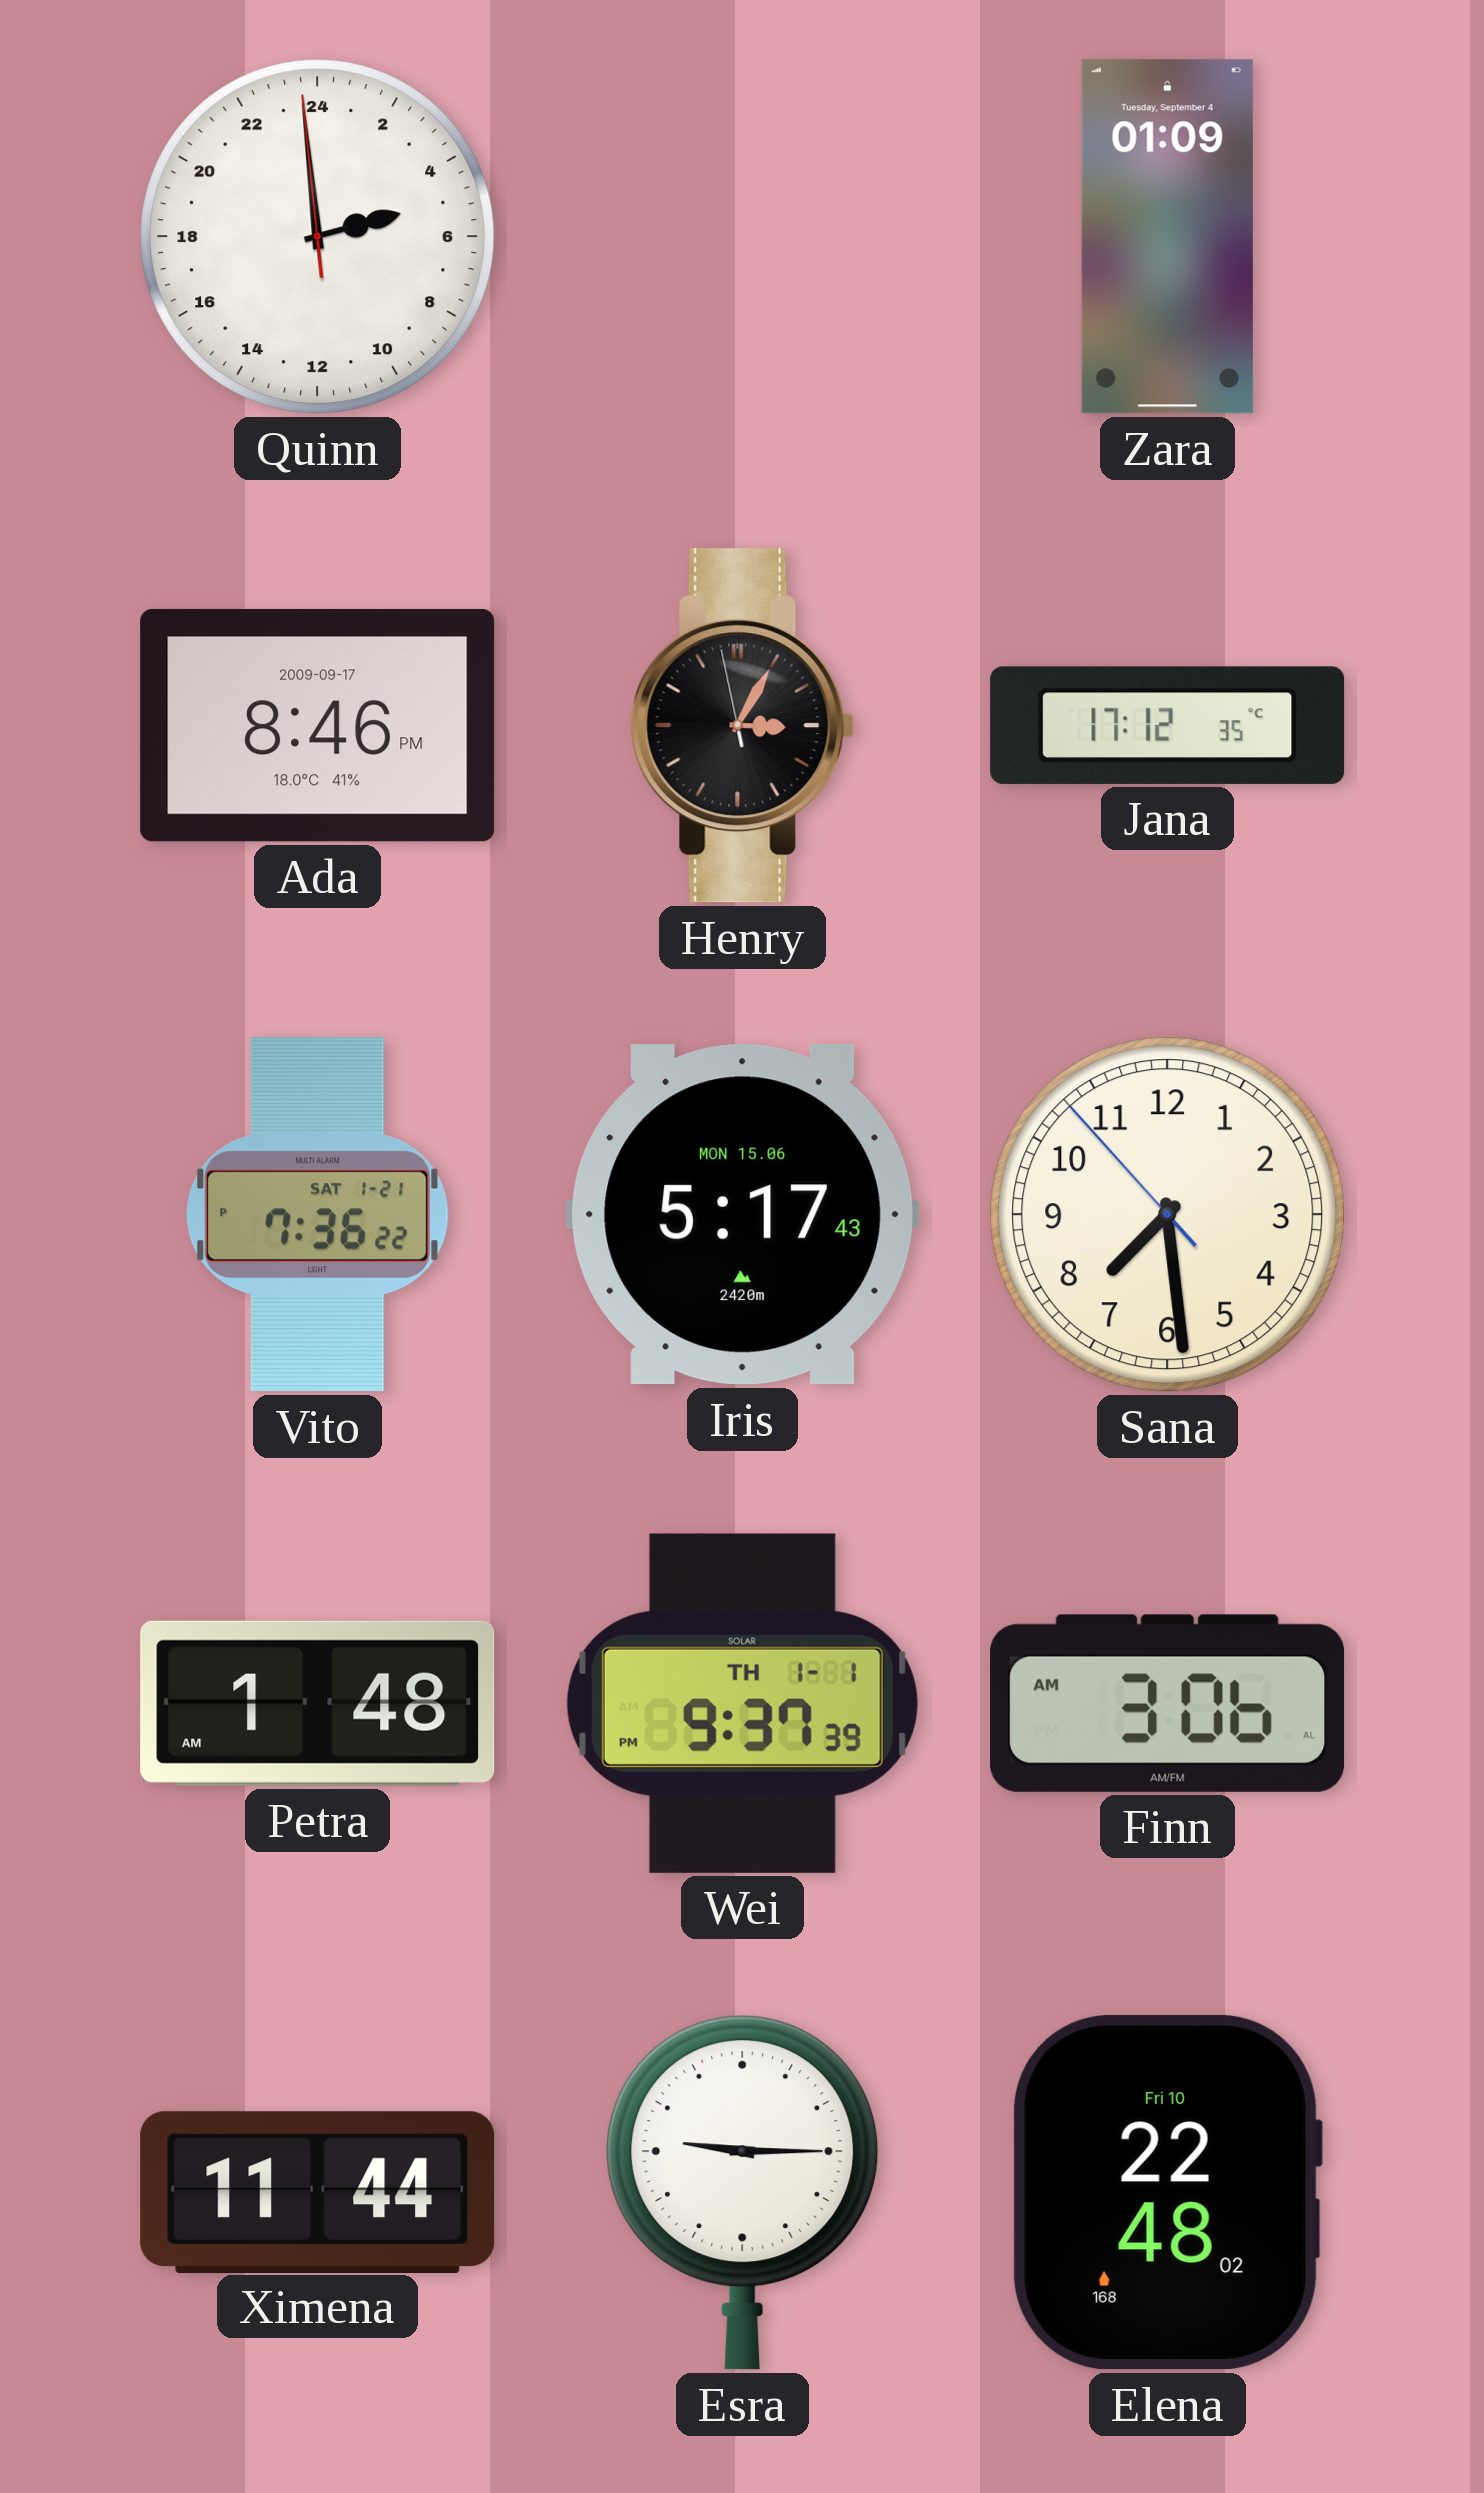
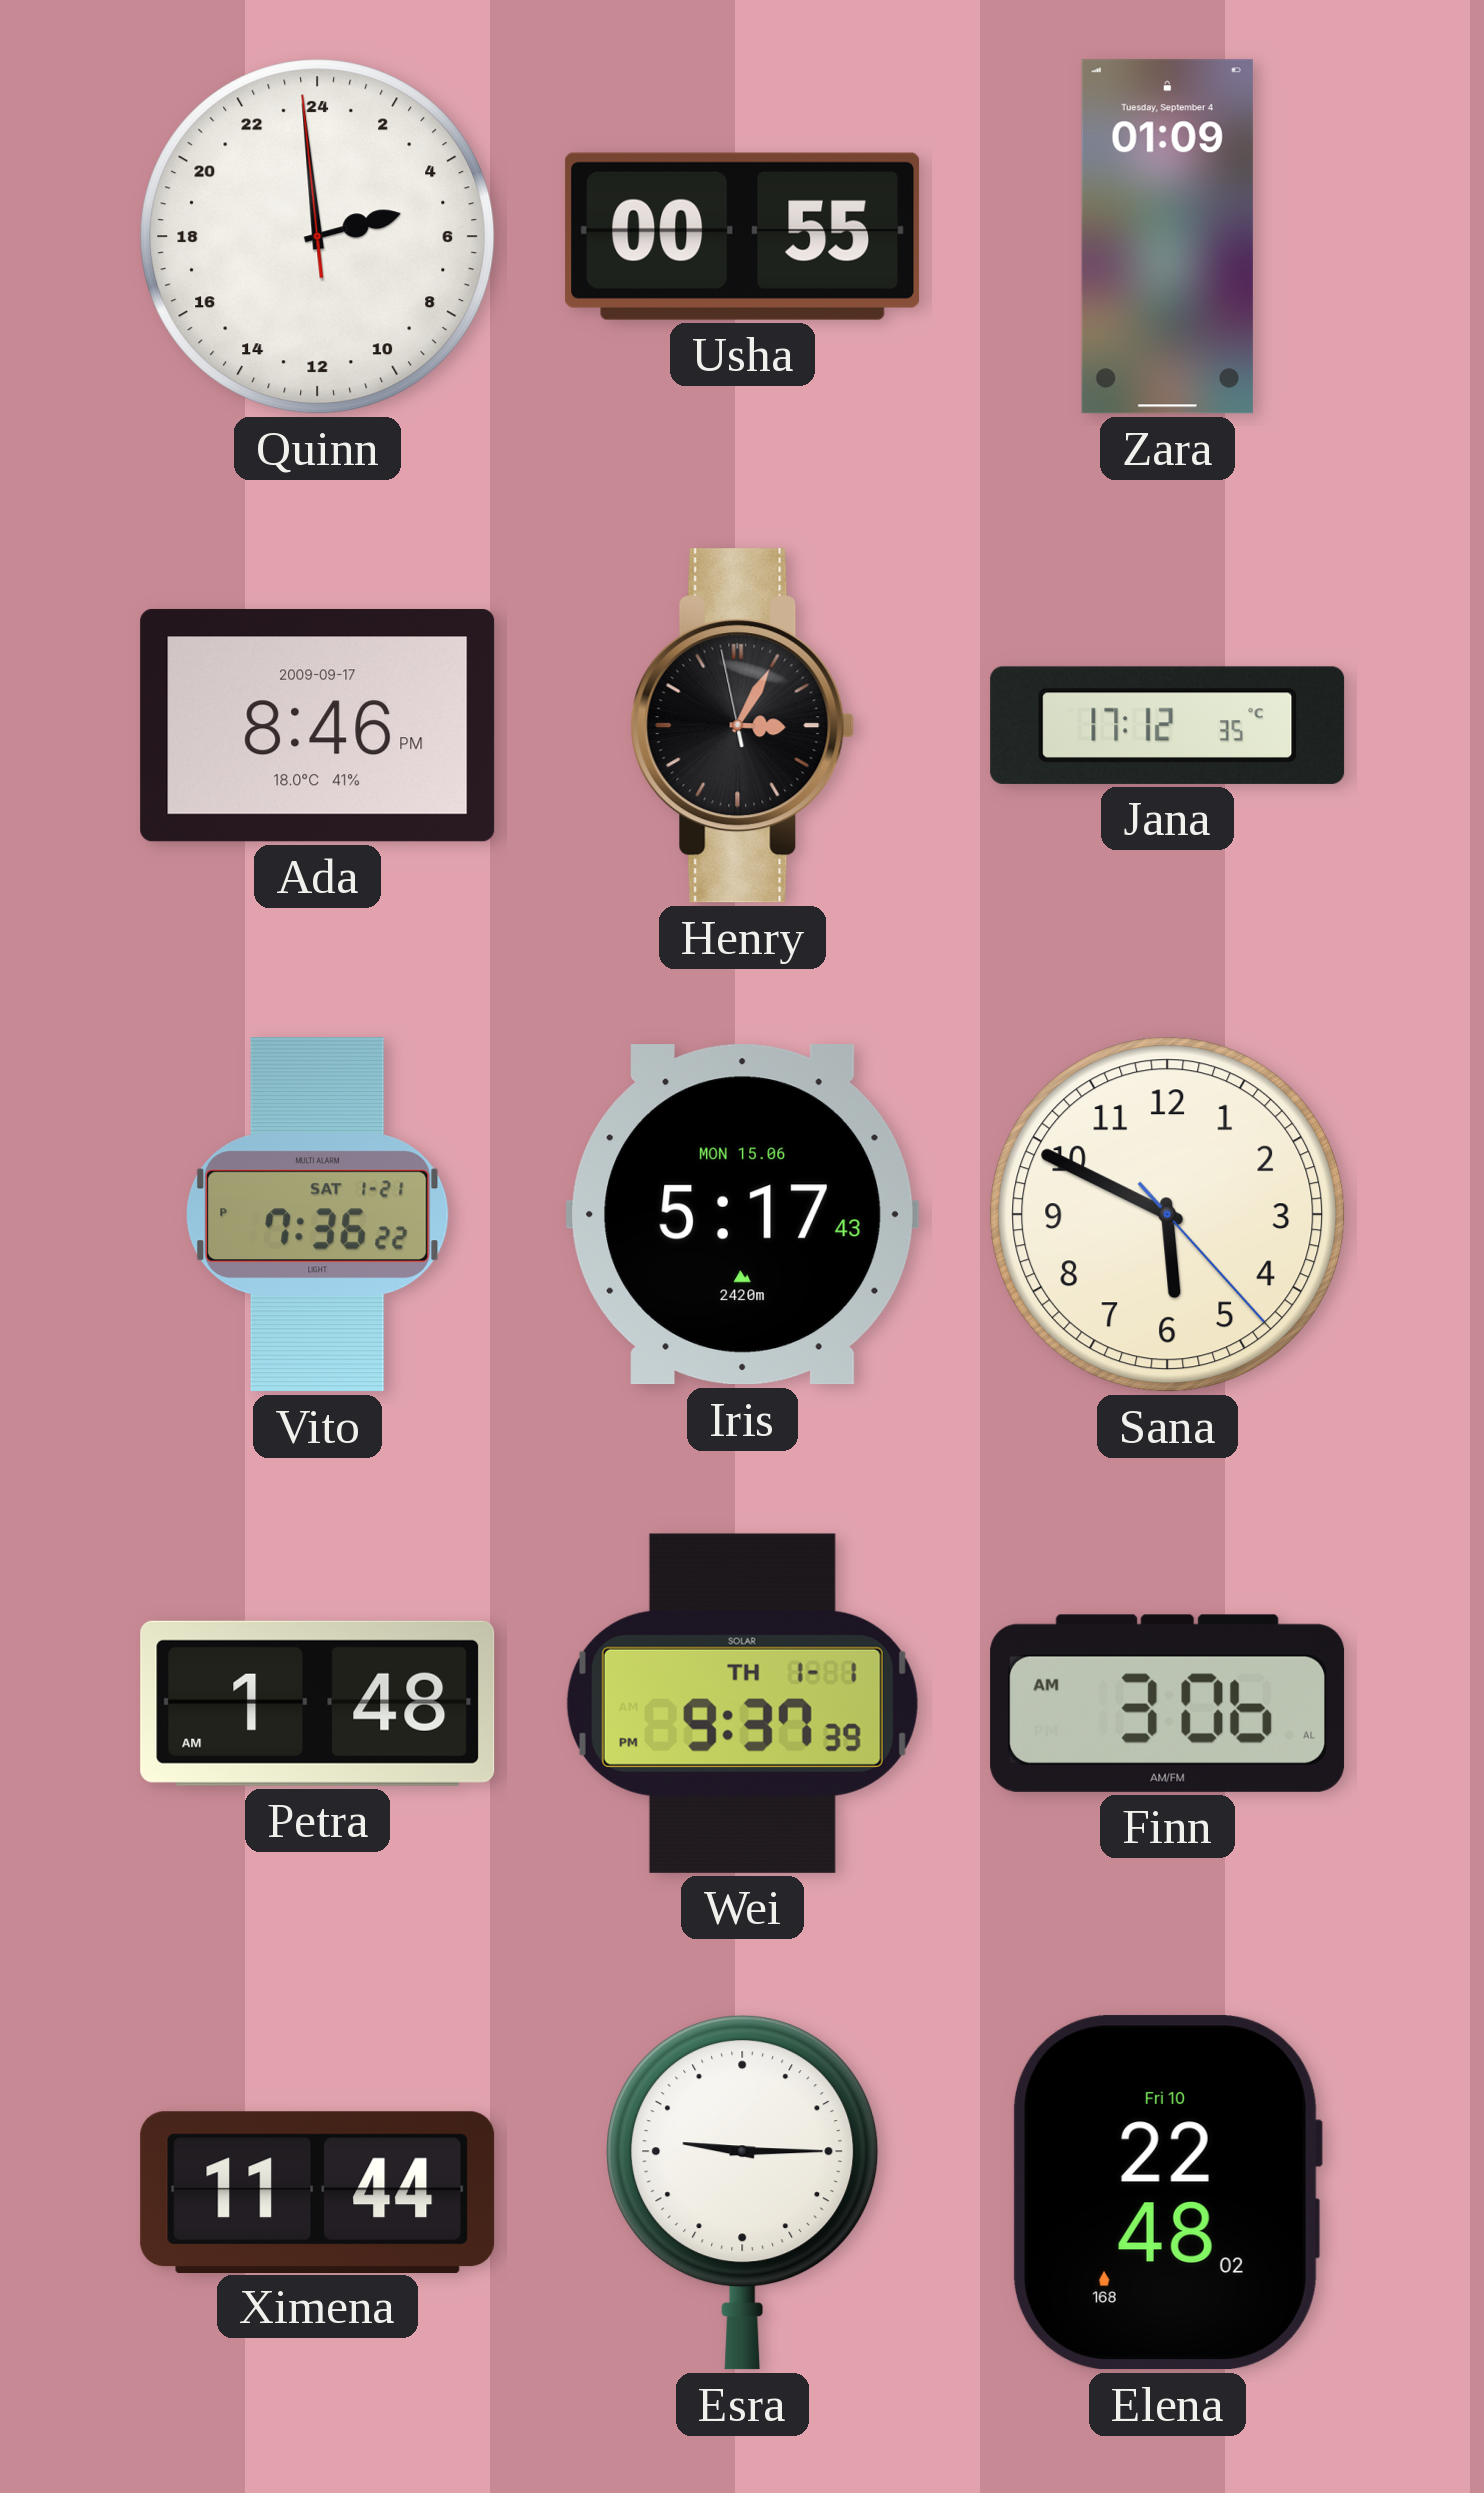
Usha: none -> 00:55
Sana: 7:28 -> 5:49
